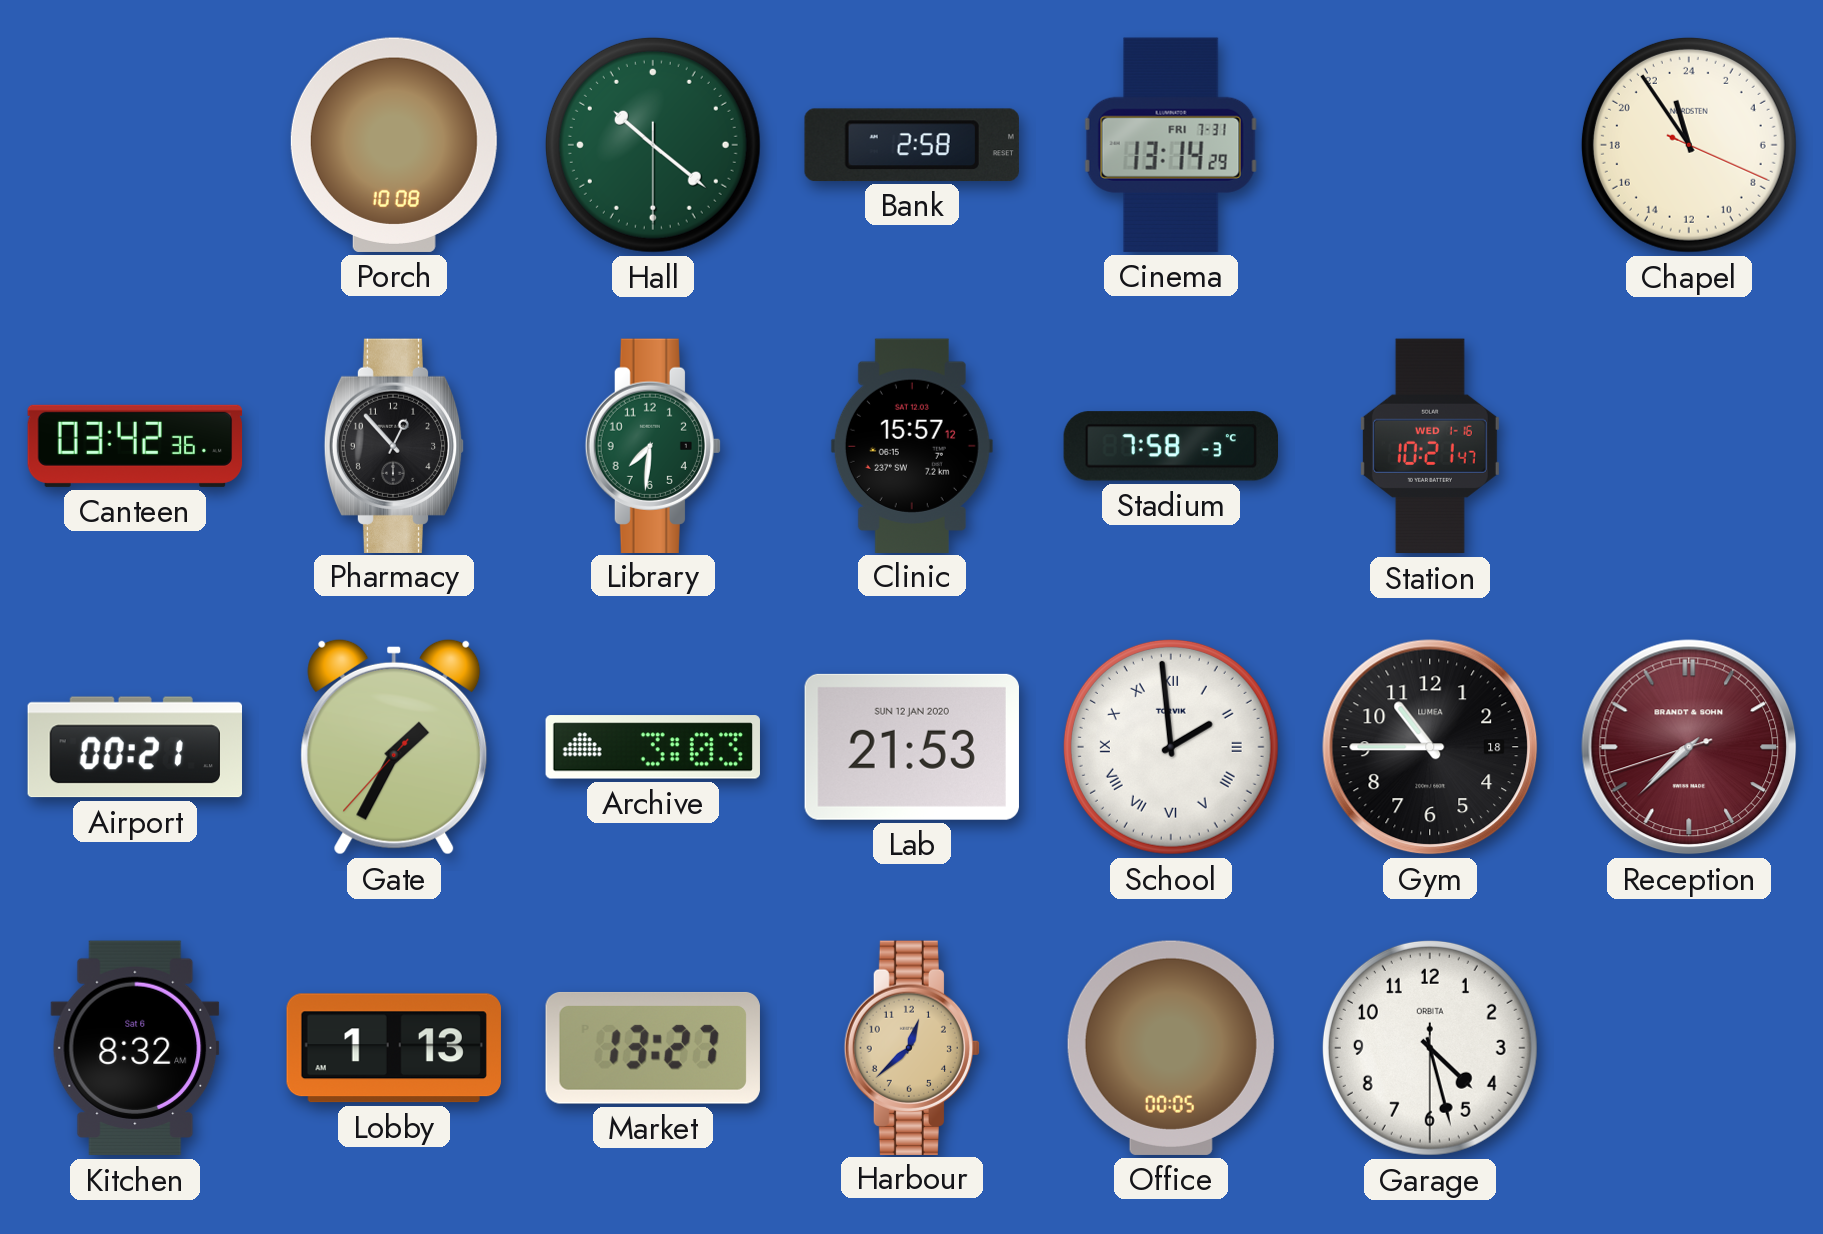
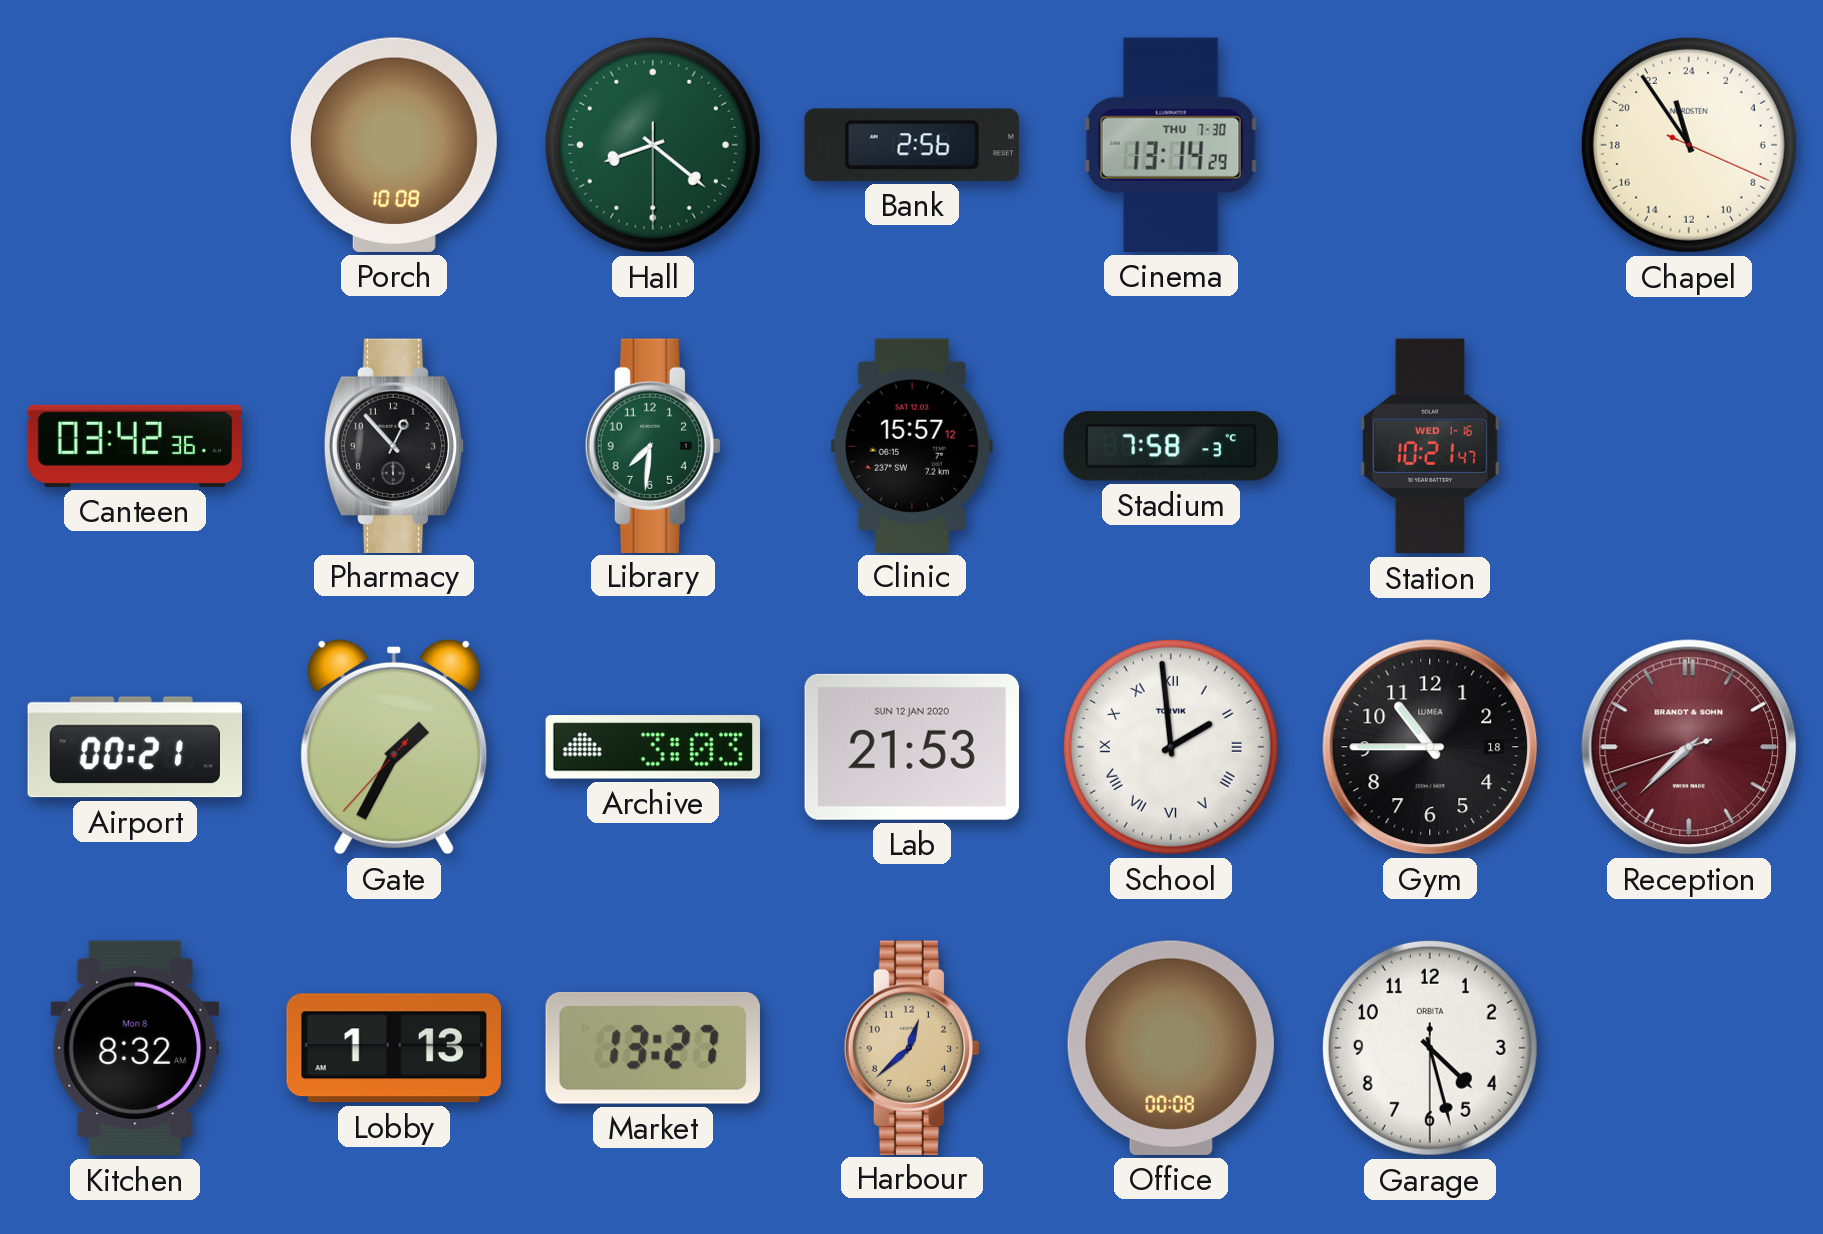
Hall: 10:21 -> 8:21
Bank: 2:58 -> 2:56
Cinema date: FRI 7-31 -> THU 7-30
Kitchen date: Sat 6 -> Mon 8
Office: 00:05 -> 00:08
